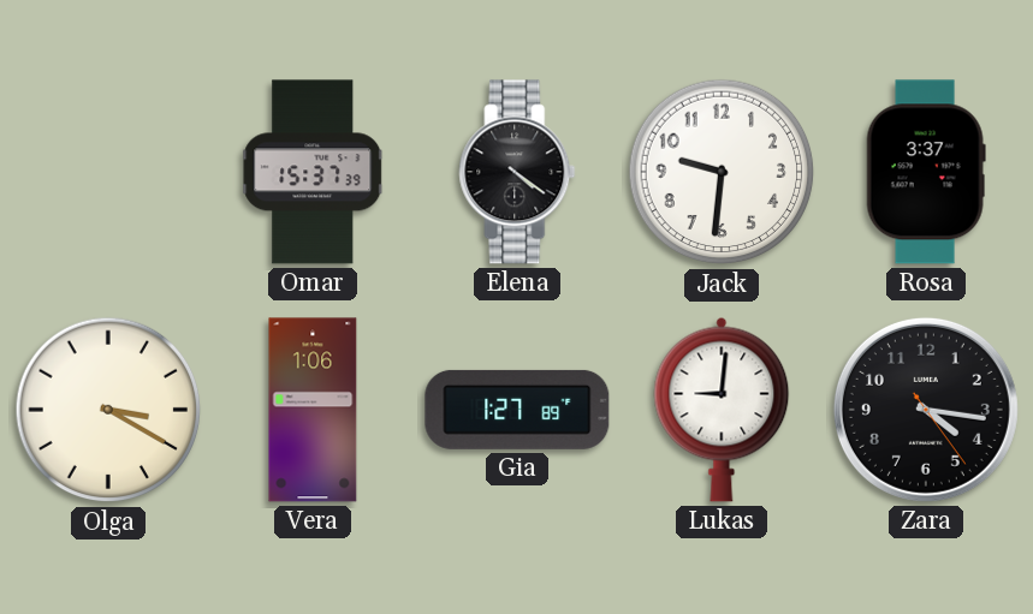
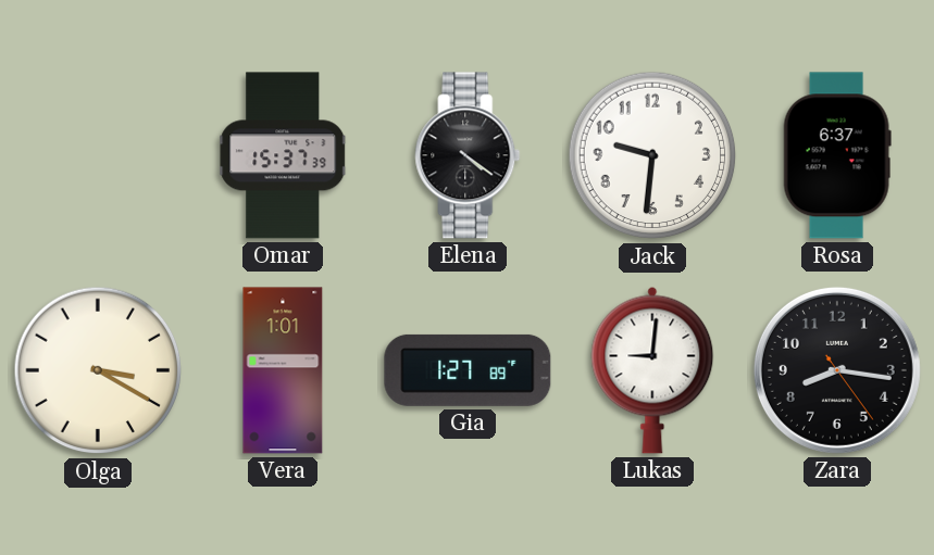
Rosa: 3:37 -> 6:37
Vera: 1:06 -> 1:01
Zara: 4:16 -> 8:16
